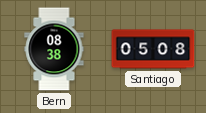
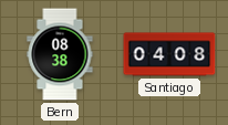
Santiago: 05:08 -> 04:08
